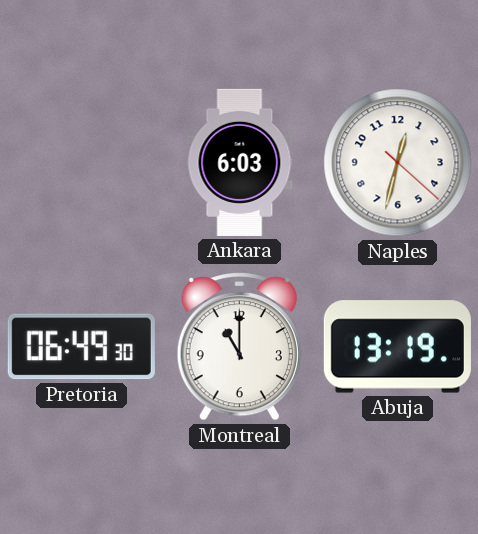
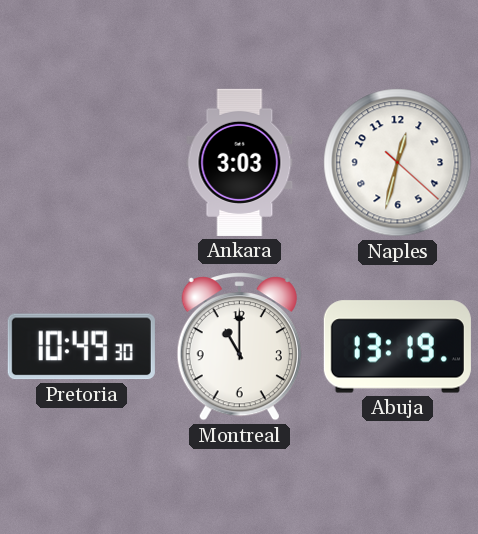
Ankara: 6:03 -> 3:03
Pretoria: 06:49 -> 10:49
